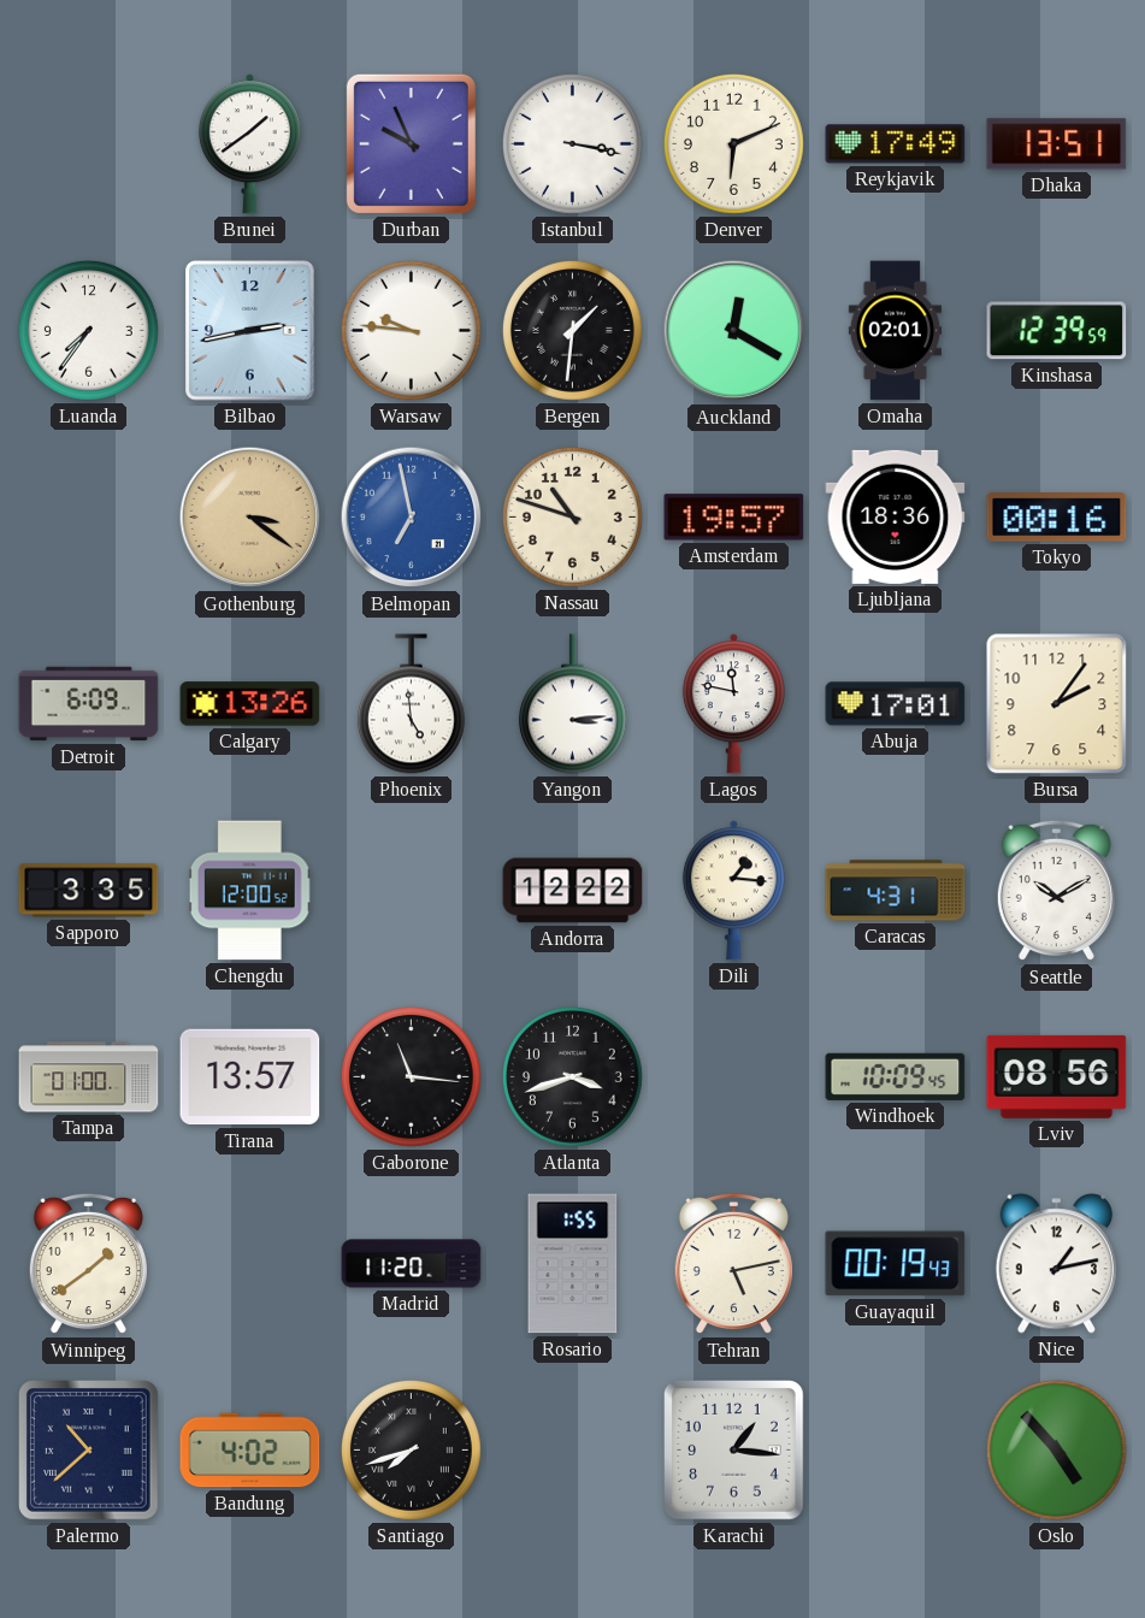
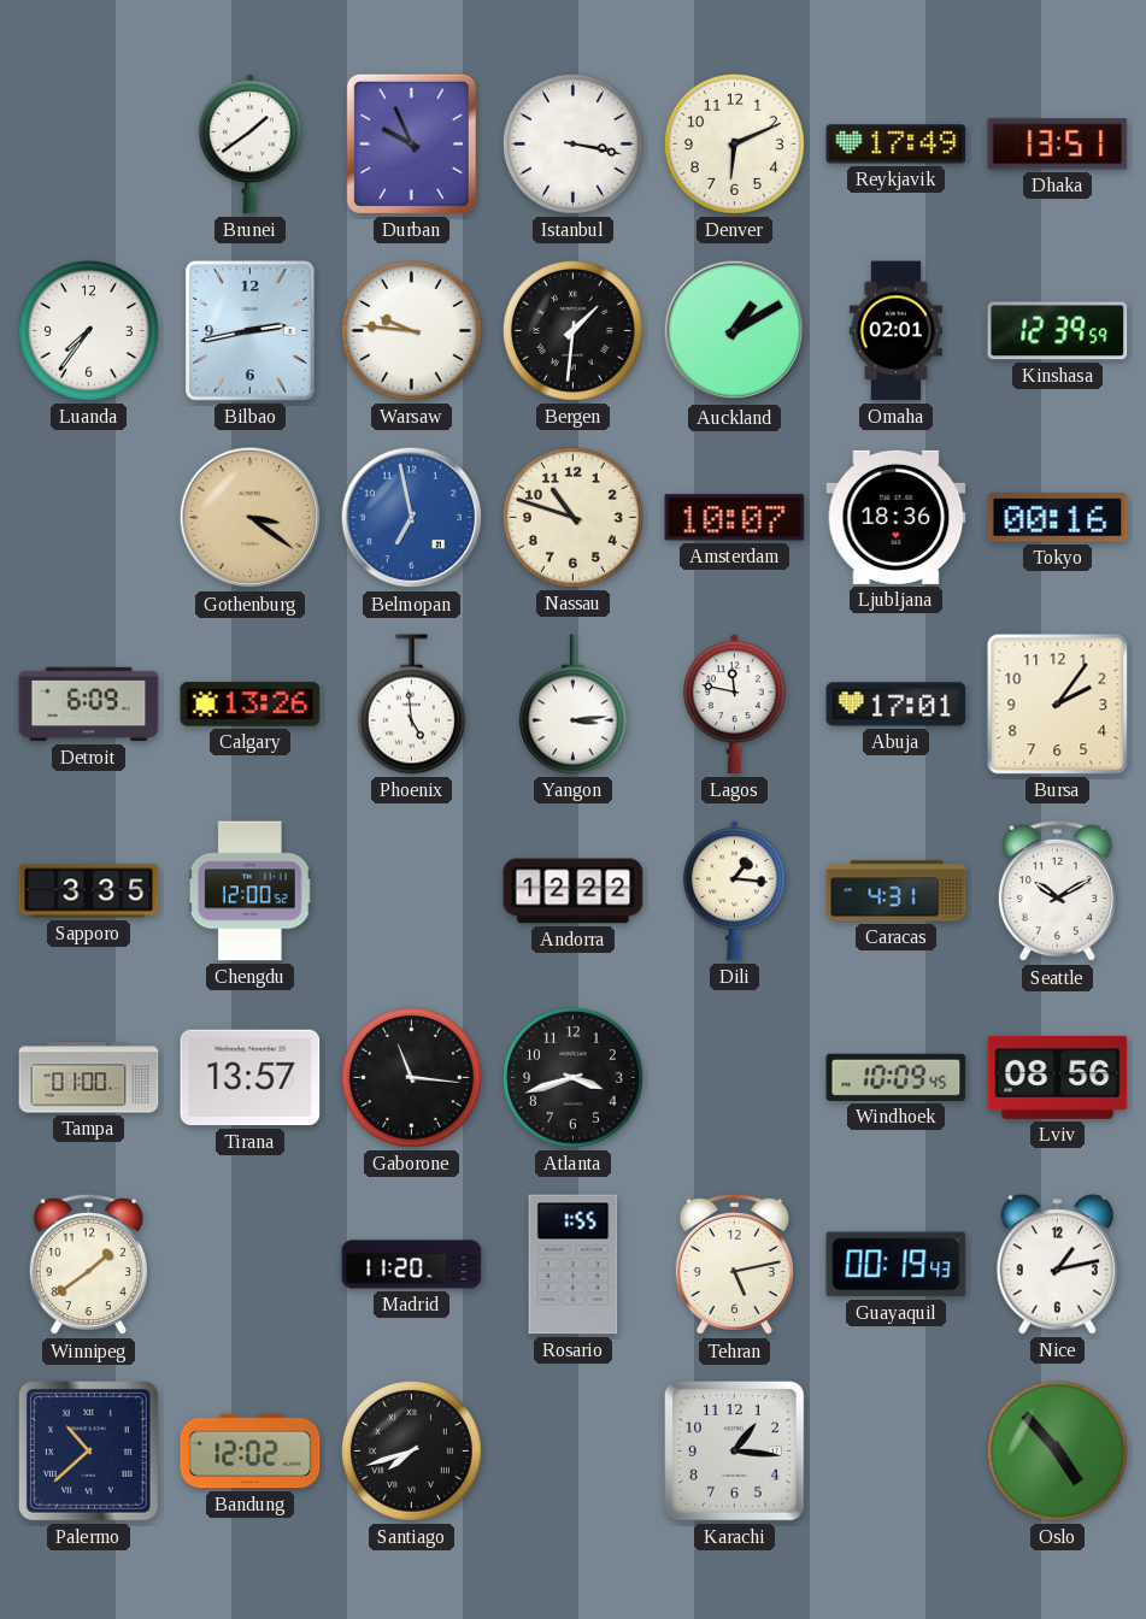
Auckland: 12:20 -> 1:10
Amsterdam: 19:57 -> 10:07
Bandung: 4:02 -> 12:02
